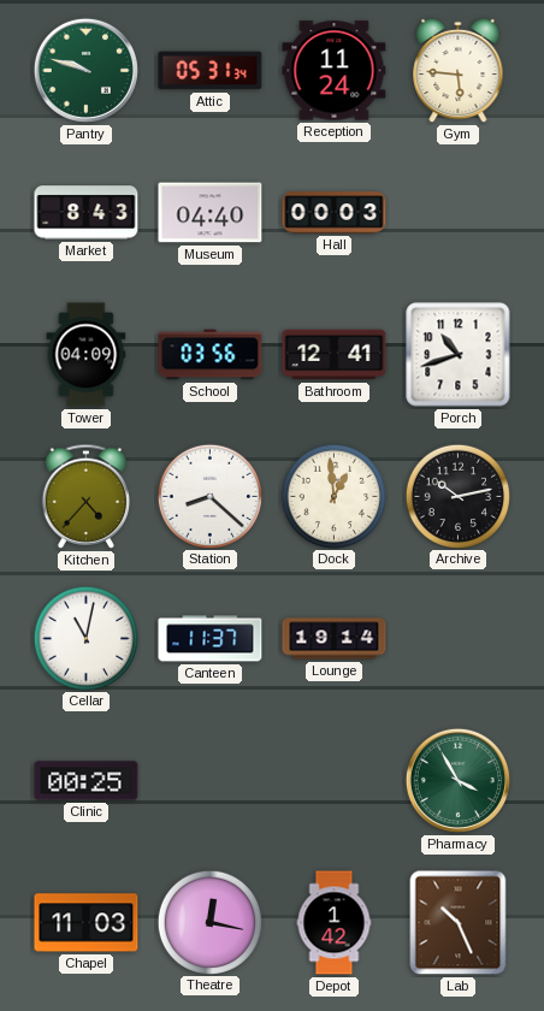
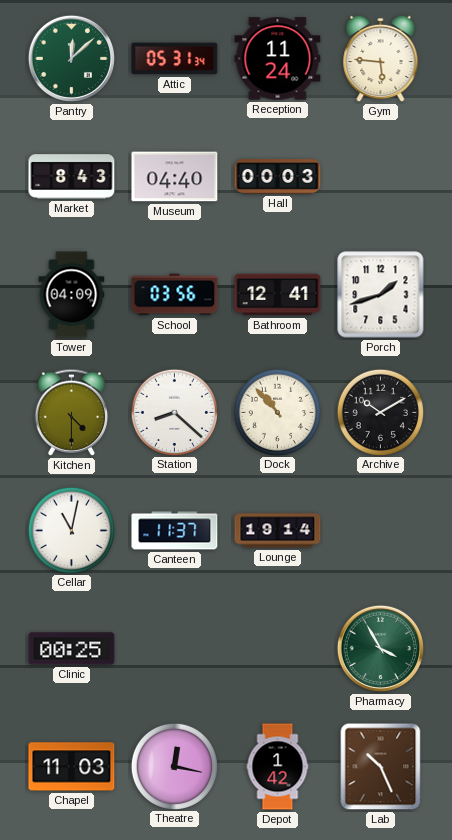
Pantry: 9:48 -> 12:08
Porch: 10:42 -> 1:42
Kitchen: 4:37 -> 4:30
Dock: 12:59 -> 10:53
Archive: 10:13 -> 10:10
